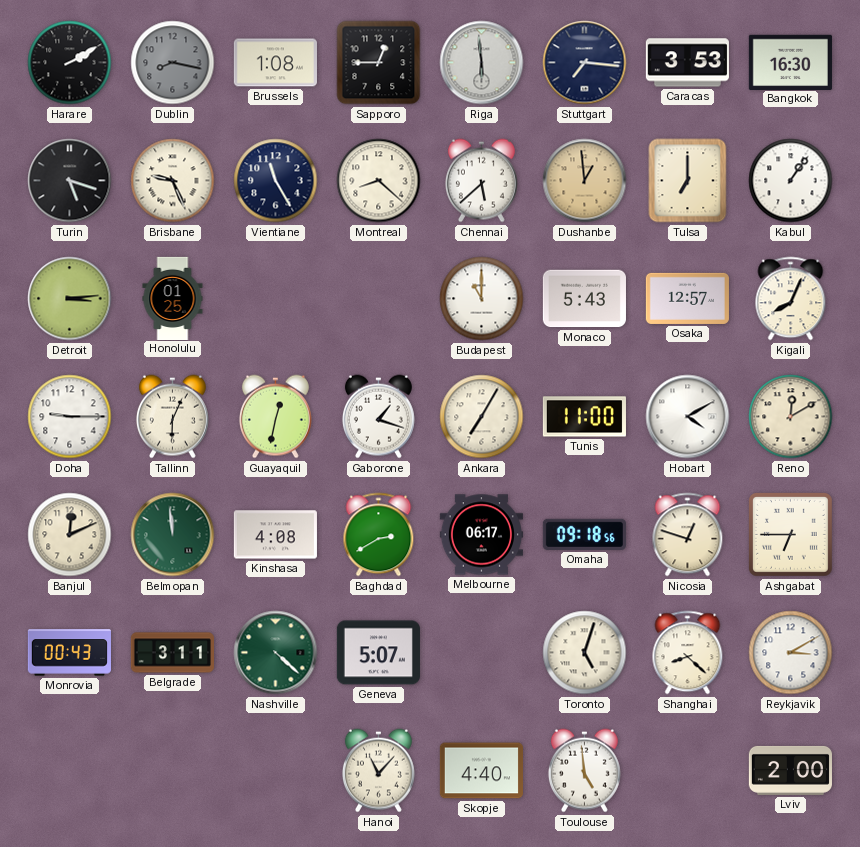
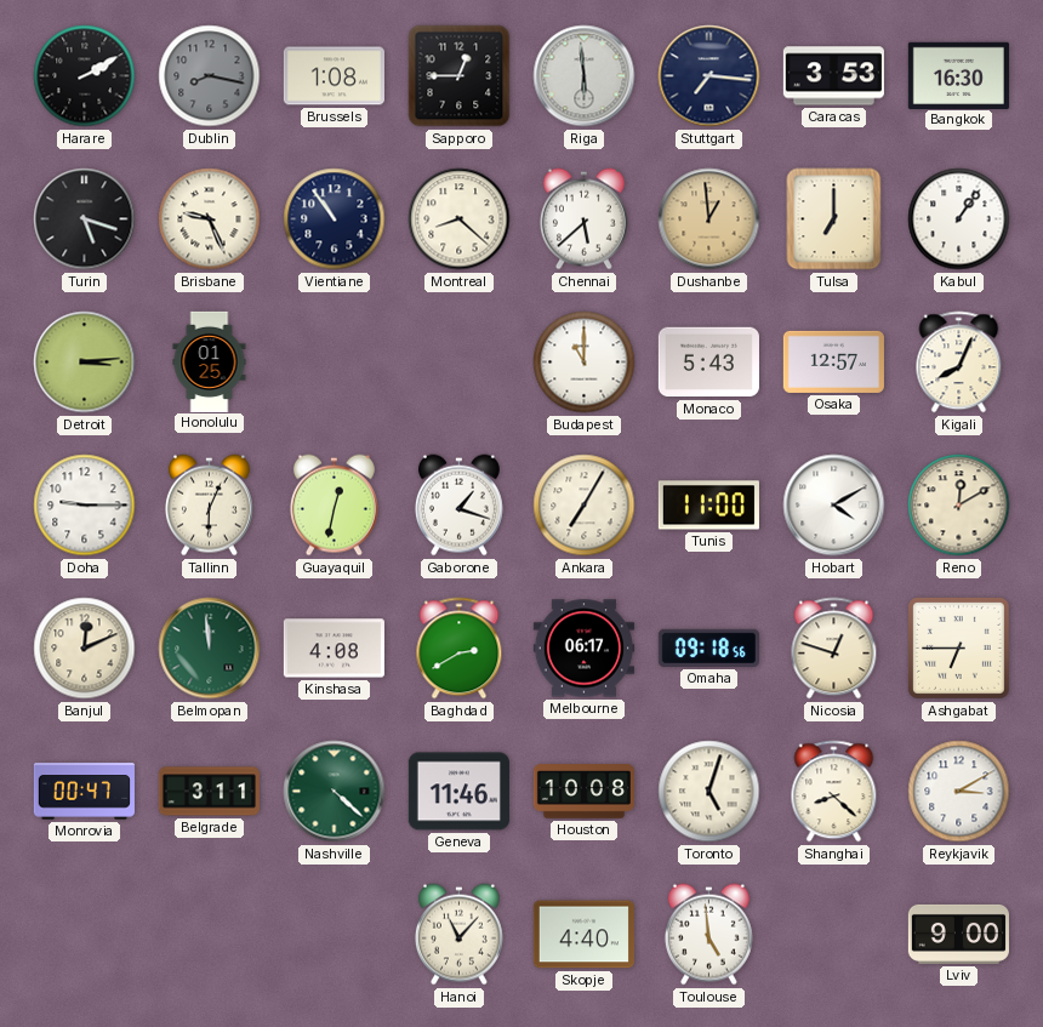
Vientiane: 11:25 -> 10:54
Monrovia: 00:43 -> 00:47
Geneva: 5:07 -> 11:46
Houston: none -> 10:08
Lviv: 2:00 -> 9:00
